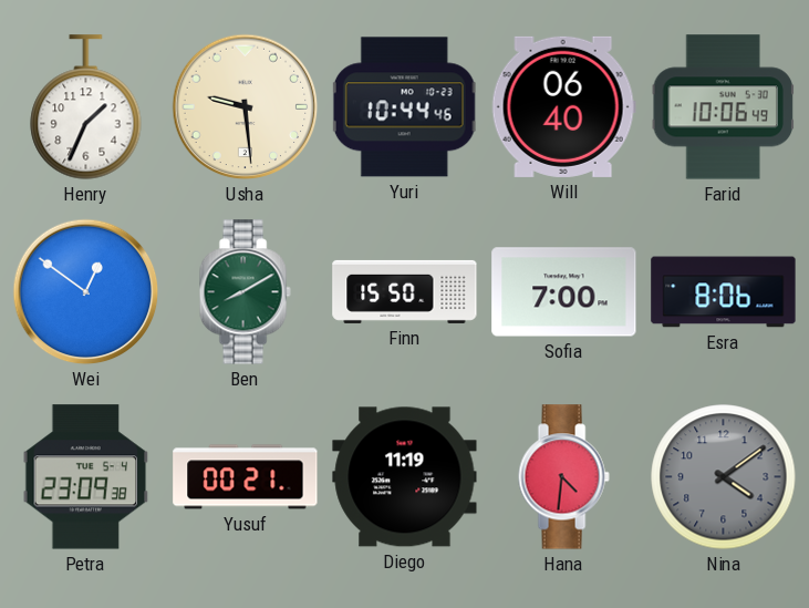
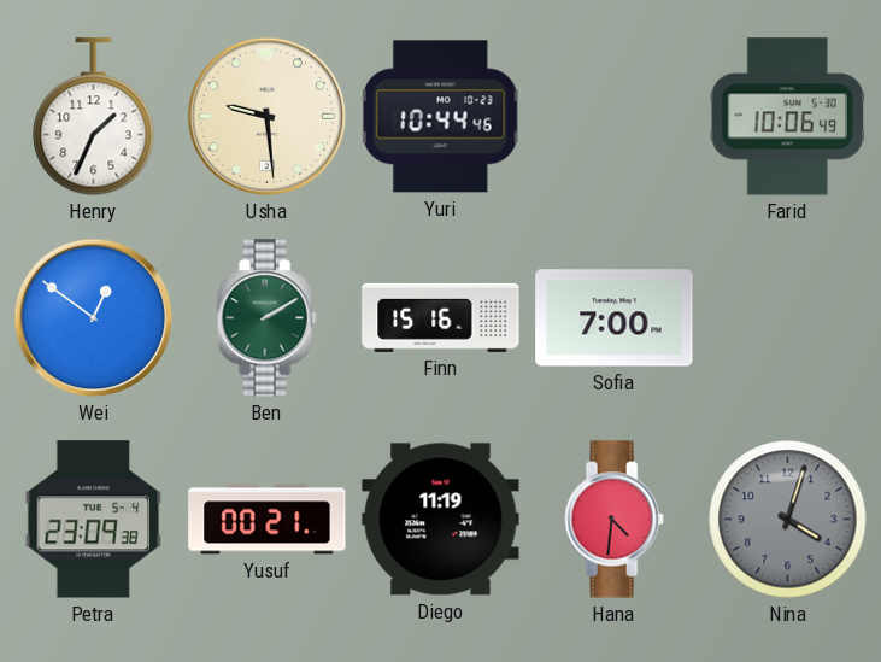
Will: 06:40 -> none
Ben: 8:10 -> 2:10
Finn: 15:50 -> 15:16
Esra: 8:06 -> none
Nina: 4:09 -> 4:03
